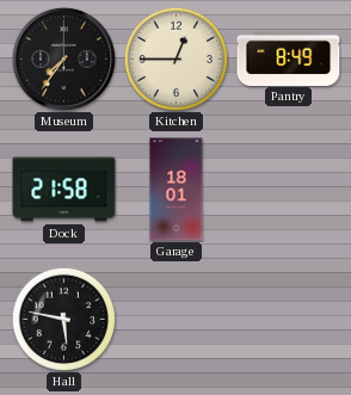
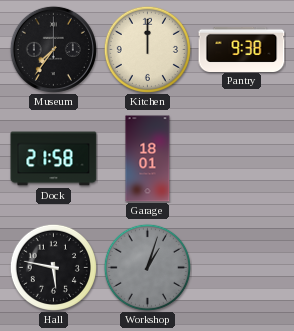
Kitchen: 12:45 -> 12:00
Pantry: 8:49 -> 9:38
Workshop: none -> 1:03
